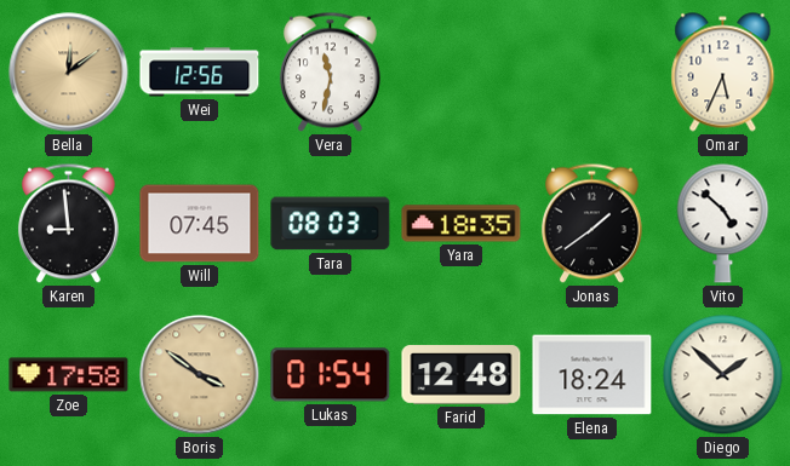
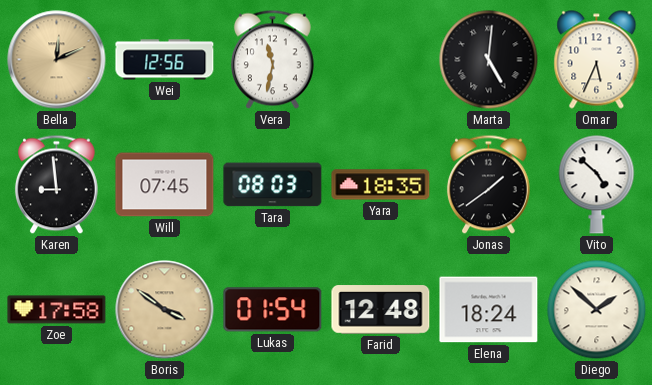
Bella: 12:09 -> 12:11
Marta: none -> 5:01
